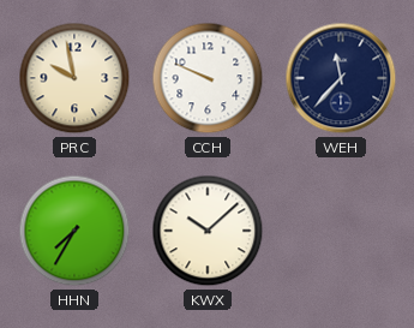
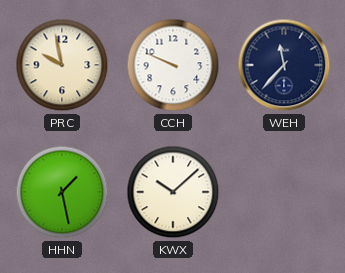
HHN: 7:35 -> 1:28
